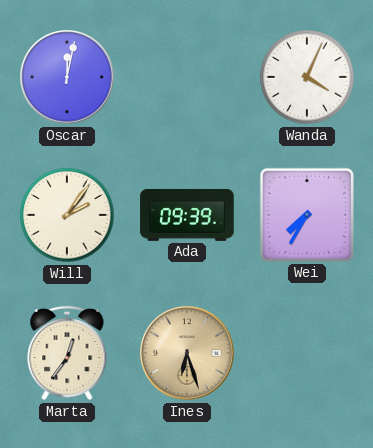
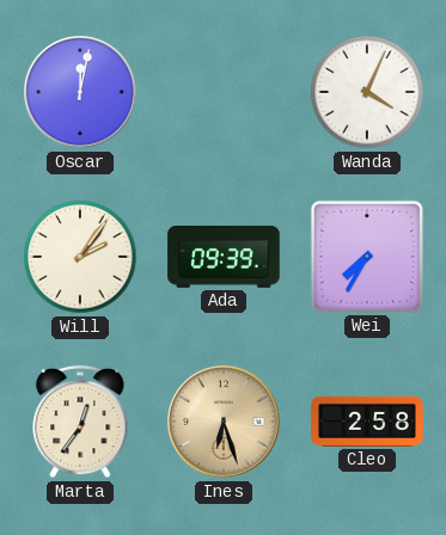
Cleo: none -> 2:58
